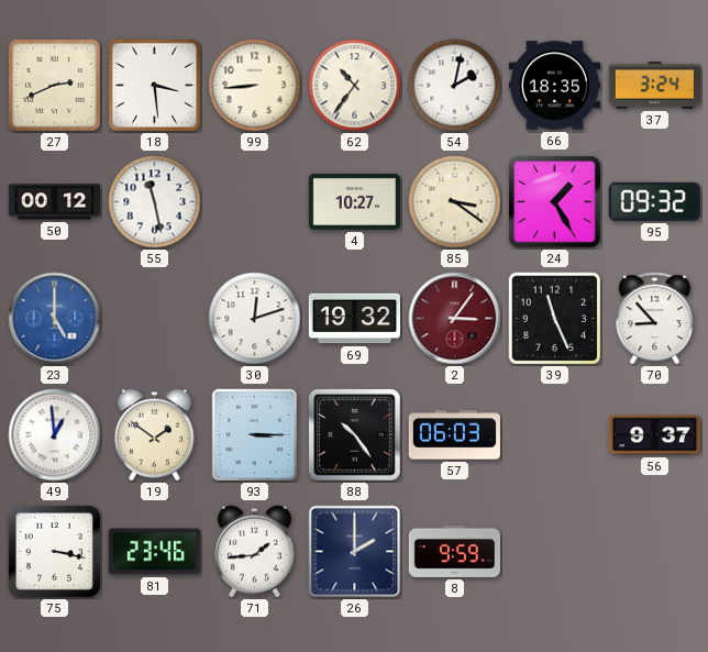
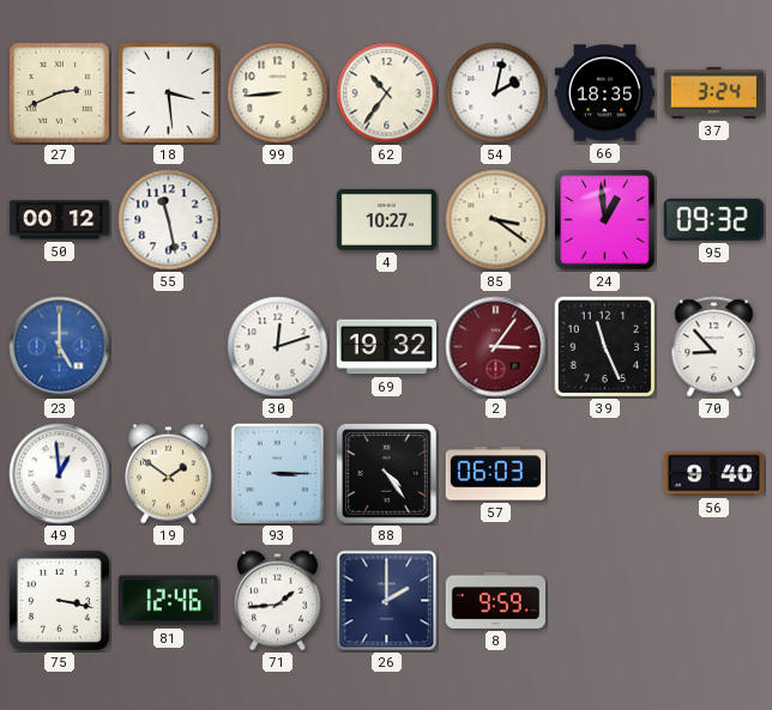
24: 1:25 -> 12:59
88: 10:24 -> 4:24
56: 9:37 -> 9:40
81: 23:46 -> 12:46
